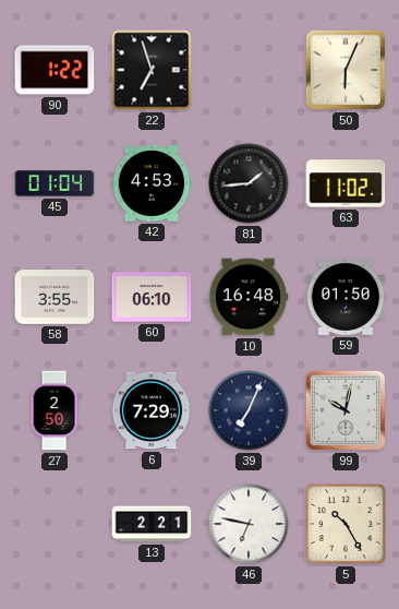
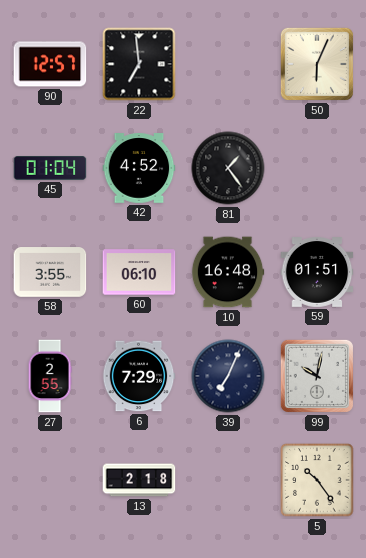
90: 1:22 -> 12:57
22: 6:57 -> 6:59
42: 4:53 -> 4:52
81: 1:44 -> 1:24
63: 11:02 -> none
59: 01:50 -> 01:51
27: 2:50 -> 2:55
13: 2:21 -> 2:18
46: 6:47 -> none
5: 10:25 -> 10:24
